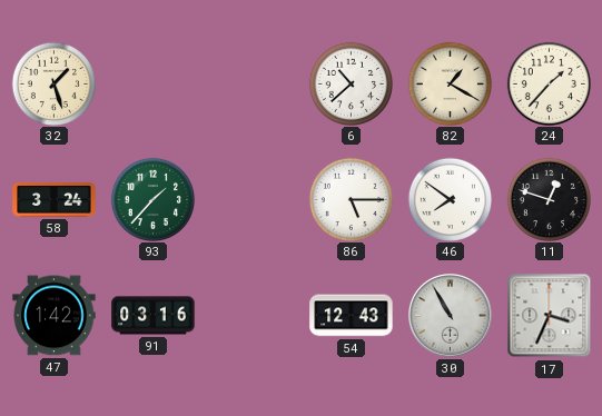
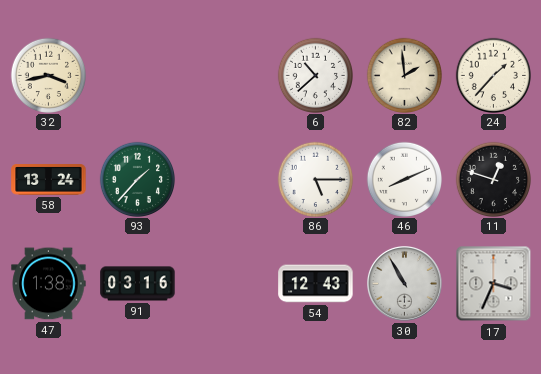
32: 1:27 -> 3:43
82: 1:20 -> 1:59
58: 3:24 -> 13:24
46: 7:51 -> 8:11
47: 1:42 -> 1:38
